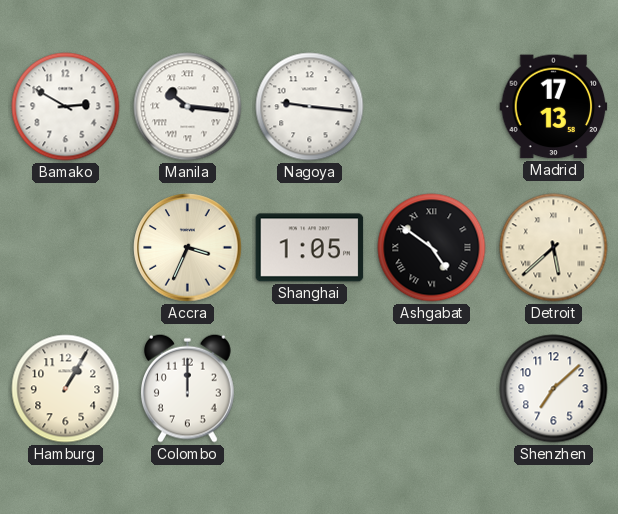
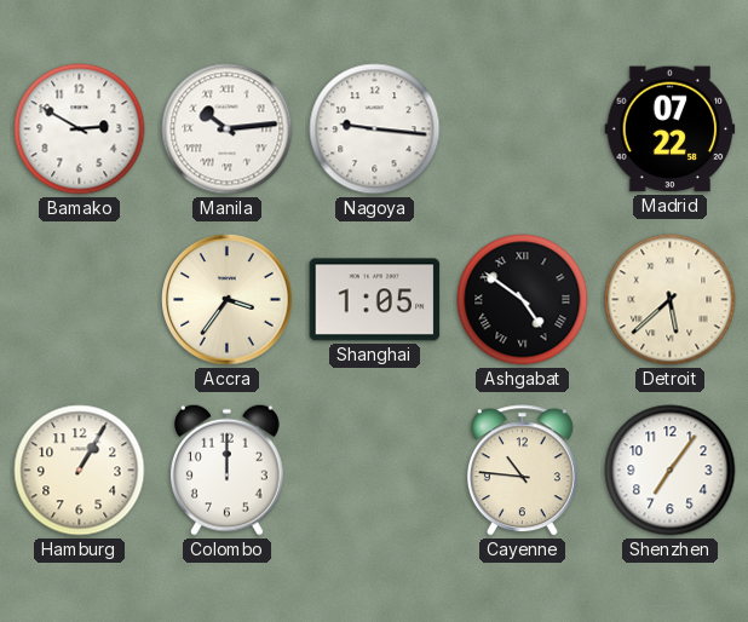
Manila: 10:16 -> 10:14
Madrid: 17:13 -> 07:22
Accra: 3:34 -> 3:36
Cayenne: none -> 10:46
Shenzhen: 7:08 -> 7:06
